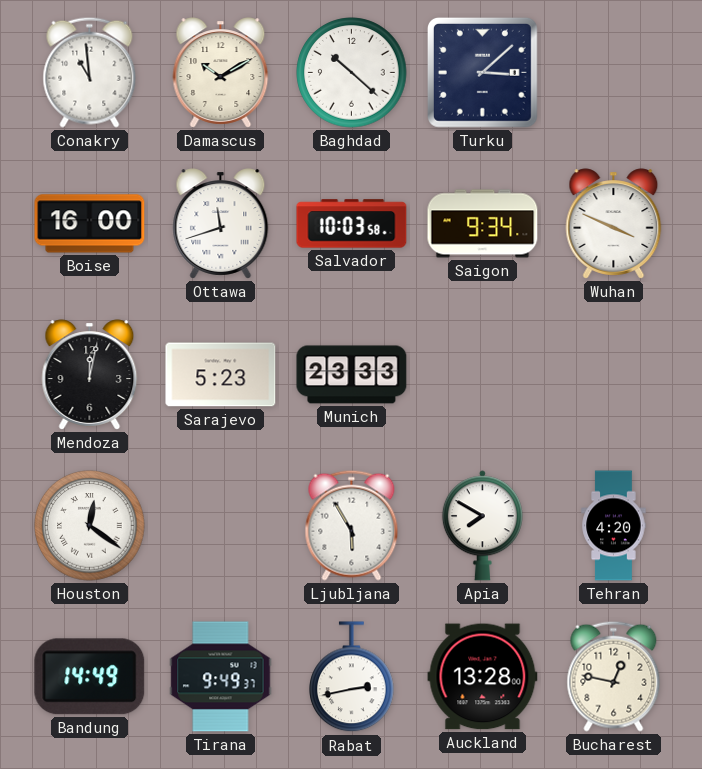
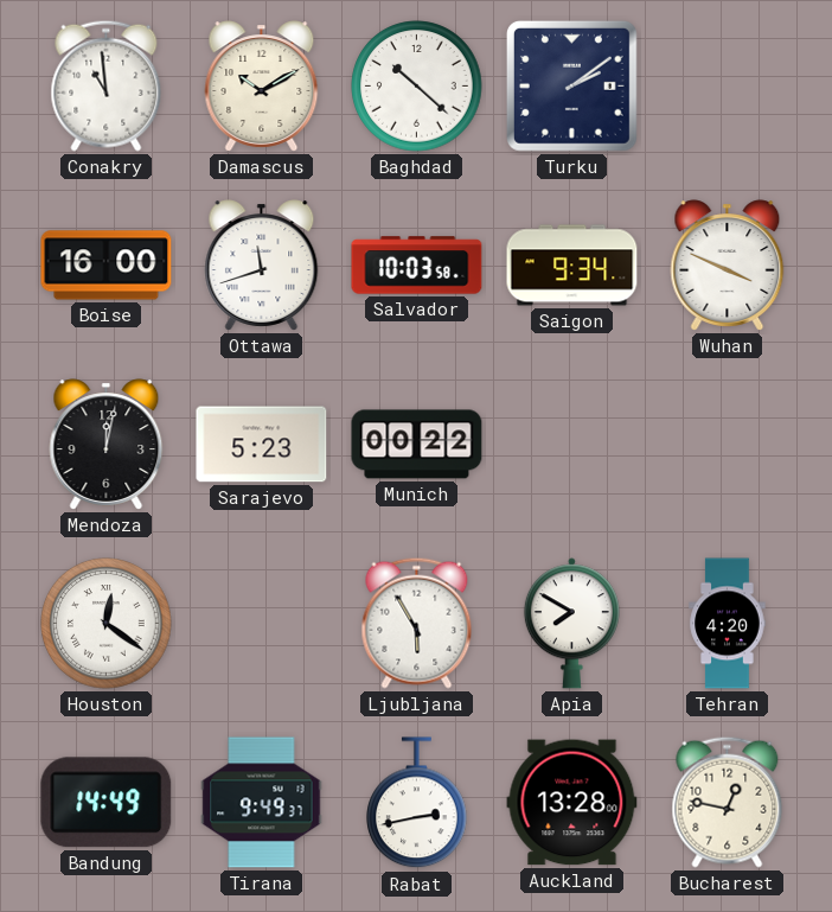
Turku: 3:08 -> 2:09
Munich: 23:33 -> 00:22
